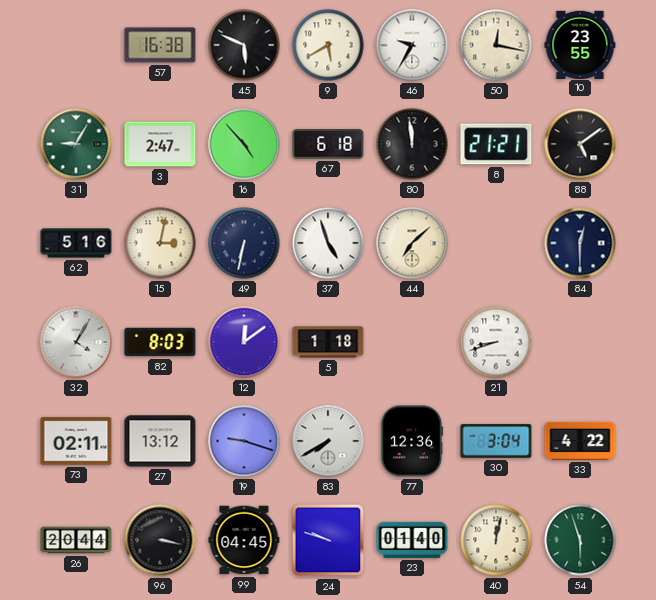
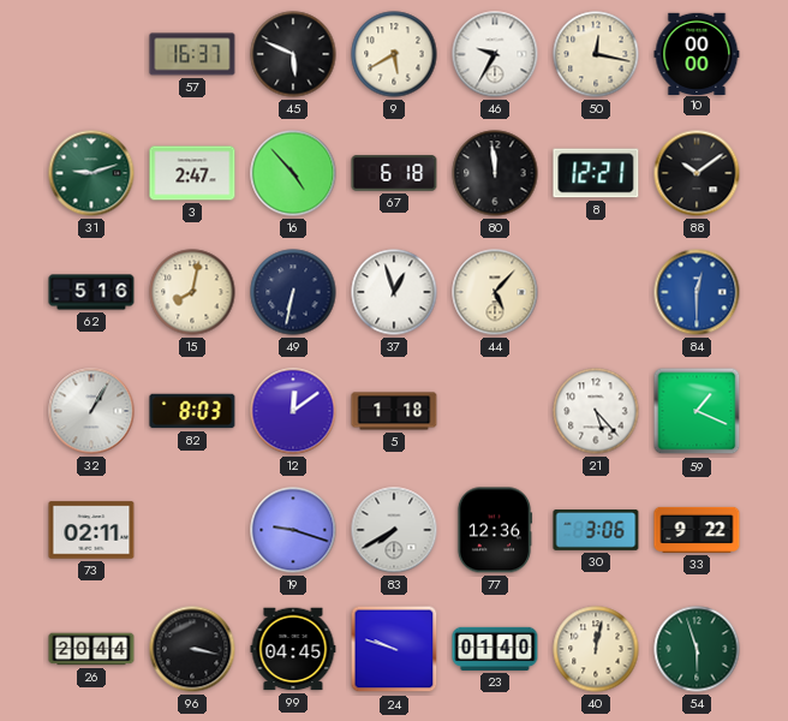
57: 16:38 -> 16:37
10: 23:55 -> 00:00
31: 9:05 -> 9:12
8: 21:21 -> 12:21
88: 5:09 -> 10:09
15: 3:02 -> 8:02
37: 4:57 -> 12:57
44: 7:08 -> 5:07
84 dial: navy -> blue
32: 4:05 -> 1:05
21: 8:42 -> 5:23
59: none -> 1:19
27: 13:12 -> none
30: 3:04 -> 3:06
33: 4:22 -> 9:22
